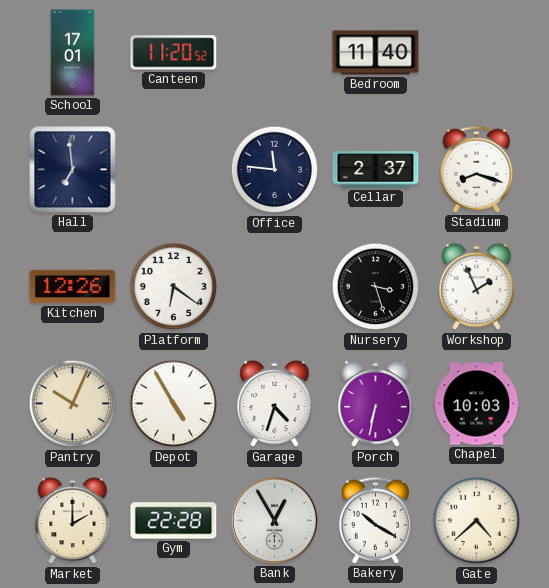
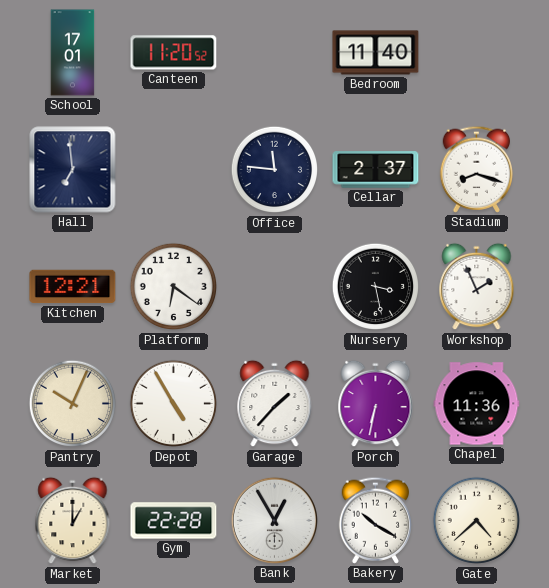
Kitchen: 12:26 -> 12:21
Nursery: 3:27 -> 3:28
Garage: 4:33 -> 1:37
Chapel: 10:03 -> 11:36
Market: 2:00 -> 1:00
